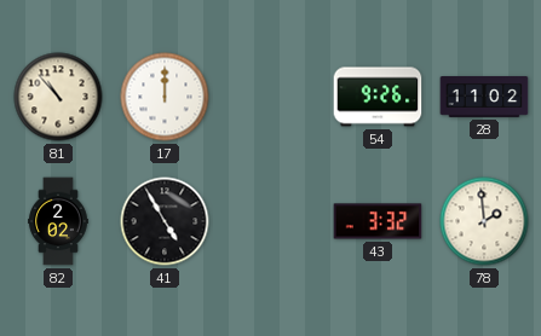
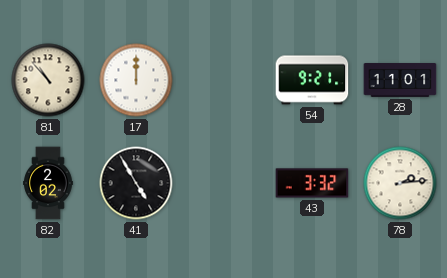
54: 9:26 -> 9:21
28: 11:02 -> 11:01
78: 1:59 -> 2:14
